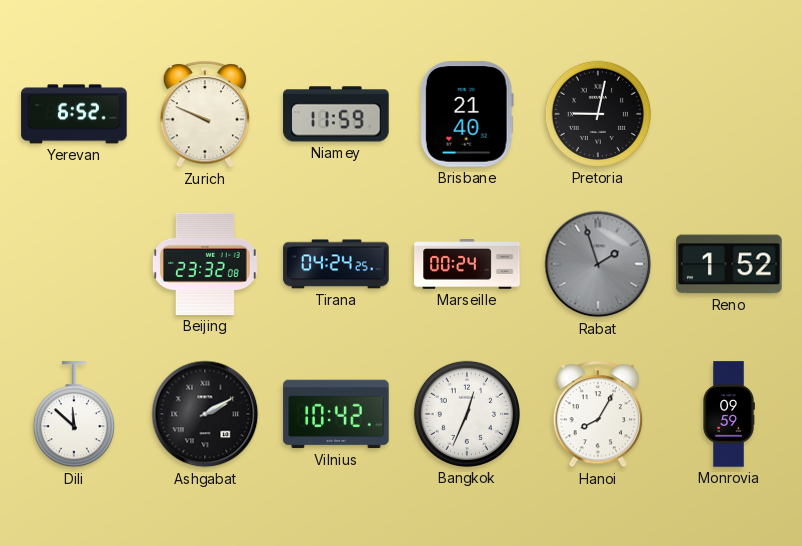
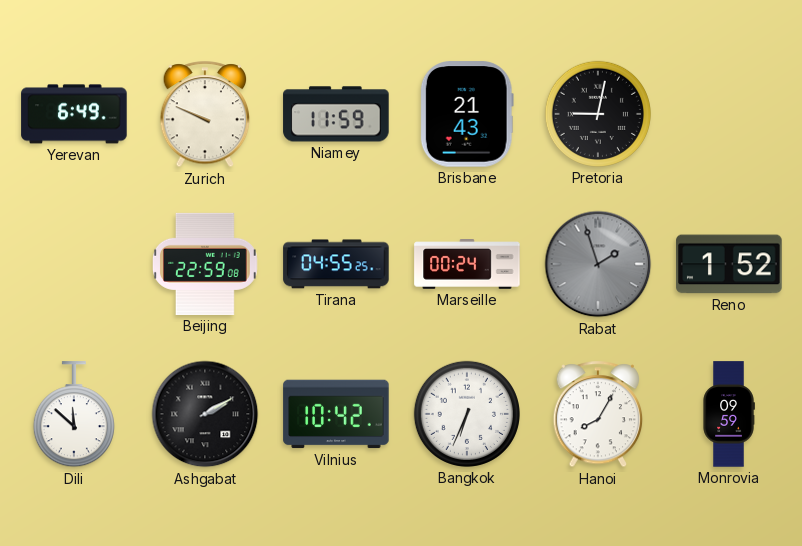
Yerevan: 6:52 -> 6:49
Brisbane: 21:40 -> 21:43
Beijing: 23:32 -> 22:59
Tirana: 04:24 -> 04:55
Bangkok: 12:34 -> 6:34
